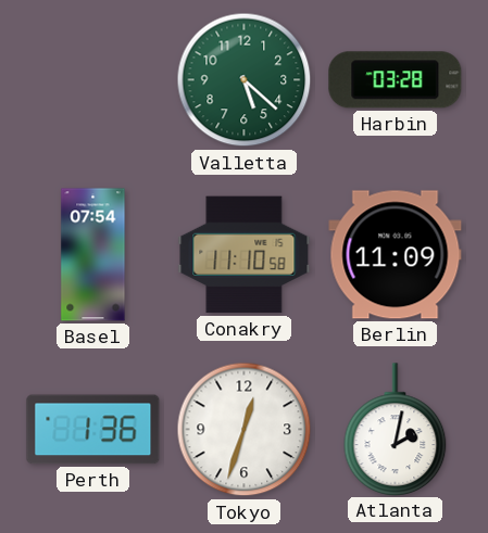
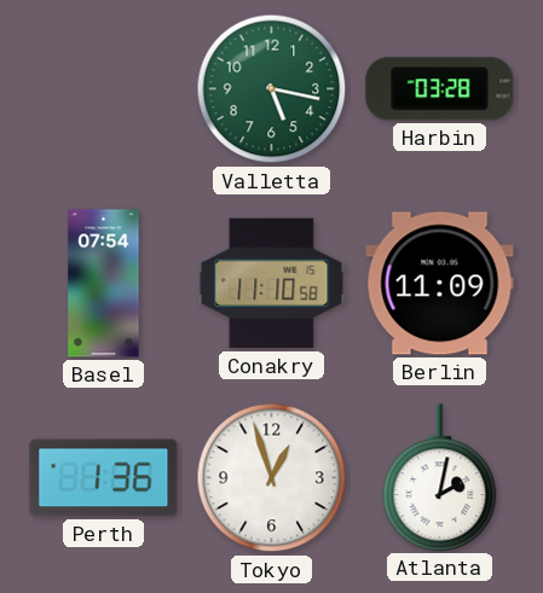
Valletta: 5:22 -> 5:17
Tokyo: 12:33 -> 12:57
